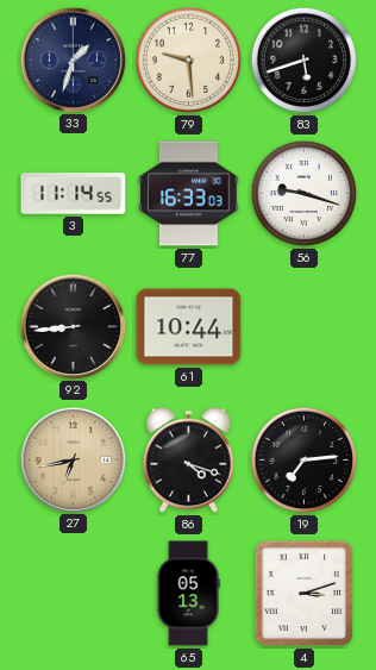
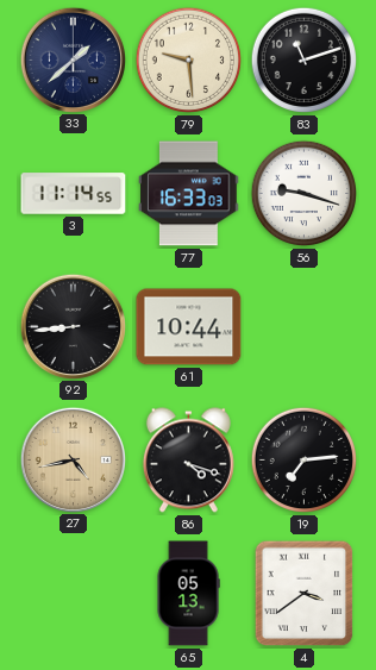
33: 1:33 -> 1:38
83: 5:42 -> 11:12
27: 6:43 -> 4:43
4: 3:12 -> 3:39
